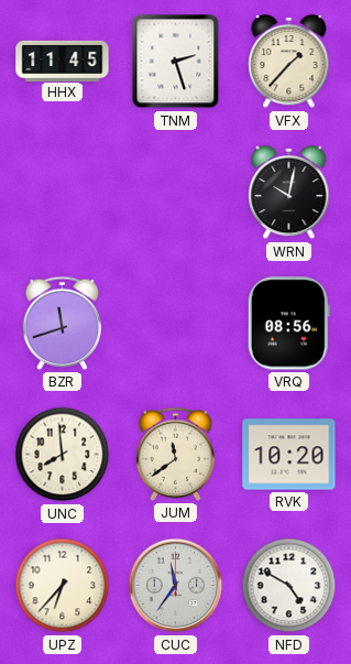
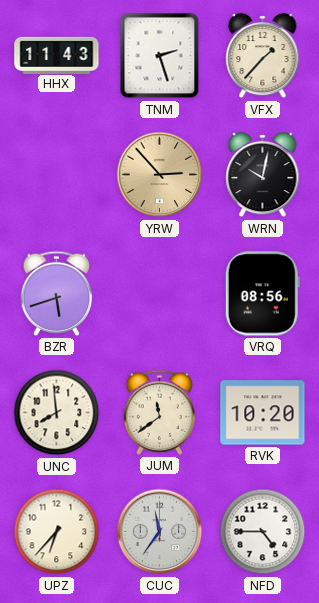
HHX: 11:45 -> 11:43
YRW: none -> 2:53
BZR: 11:42 -> 5:42
NFD: 4:50 -> 4:45
